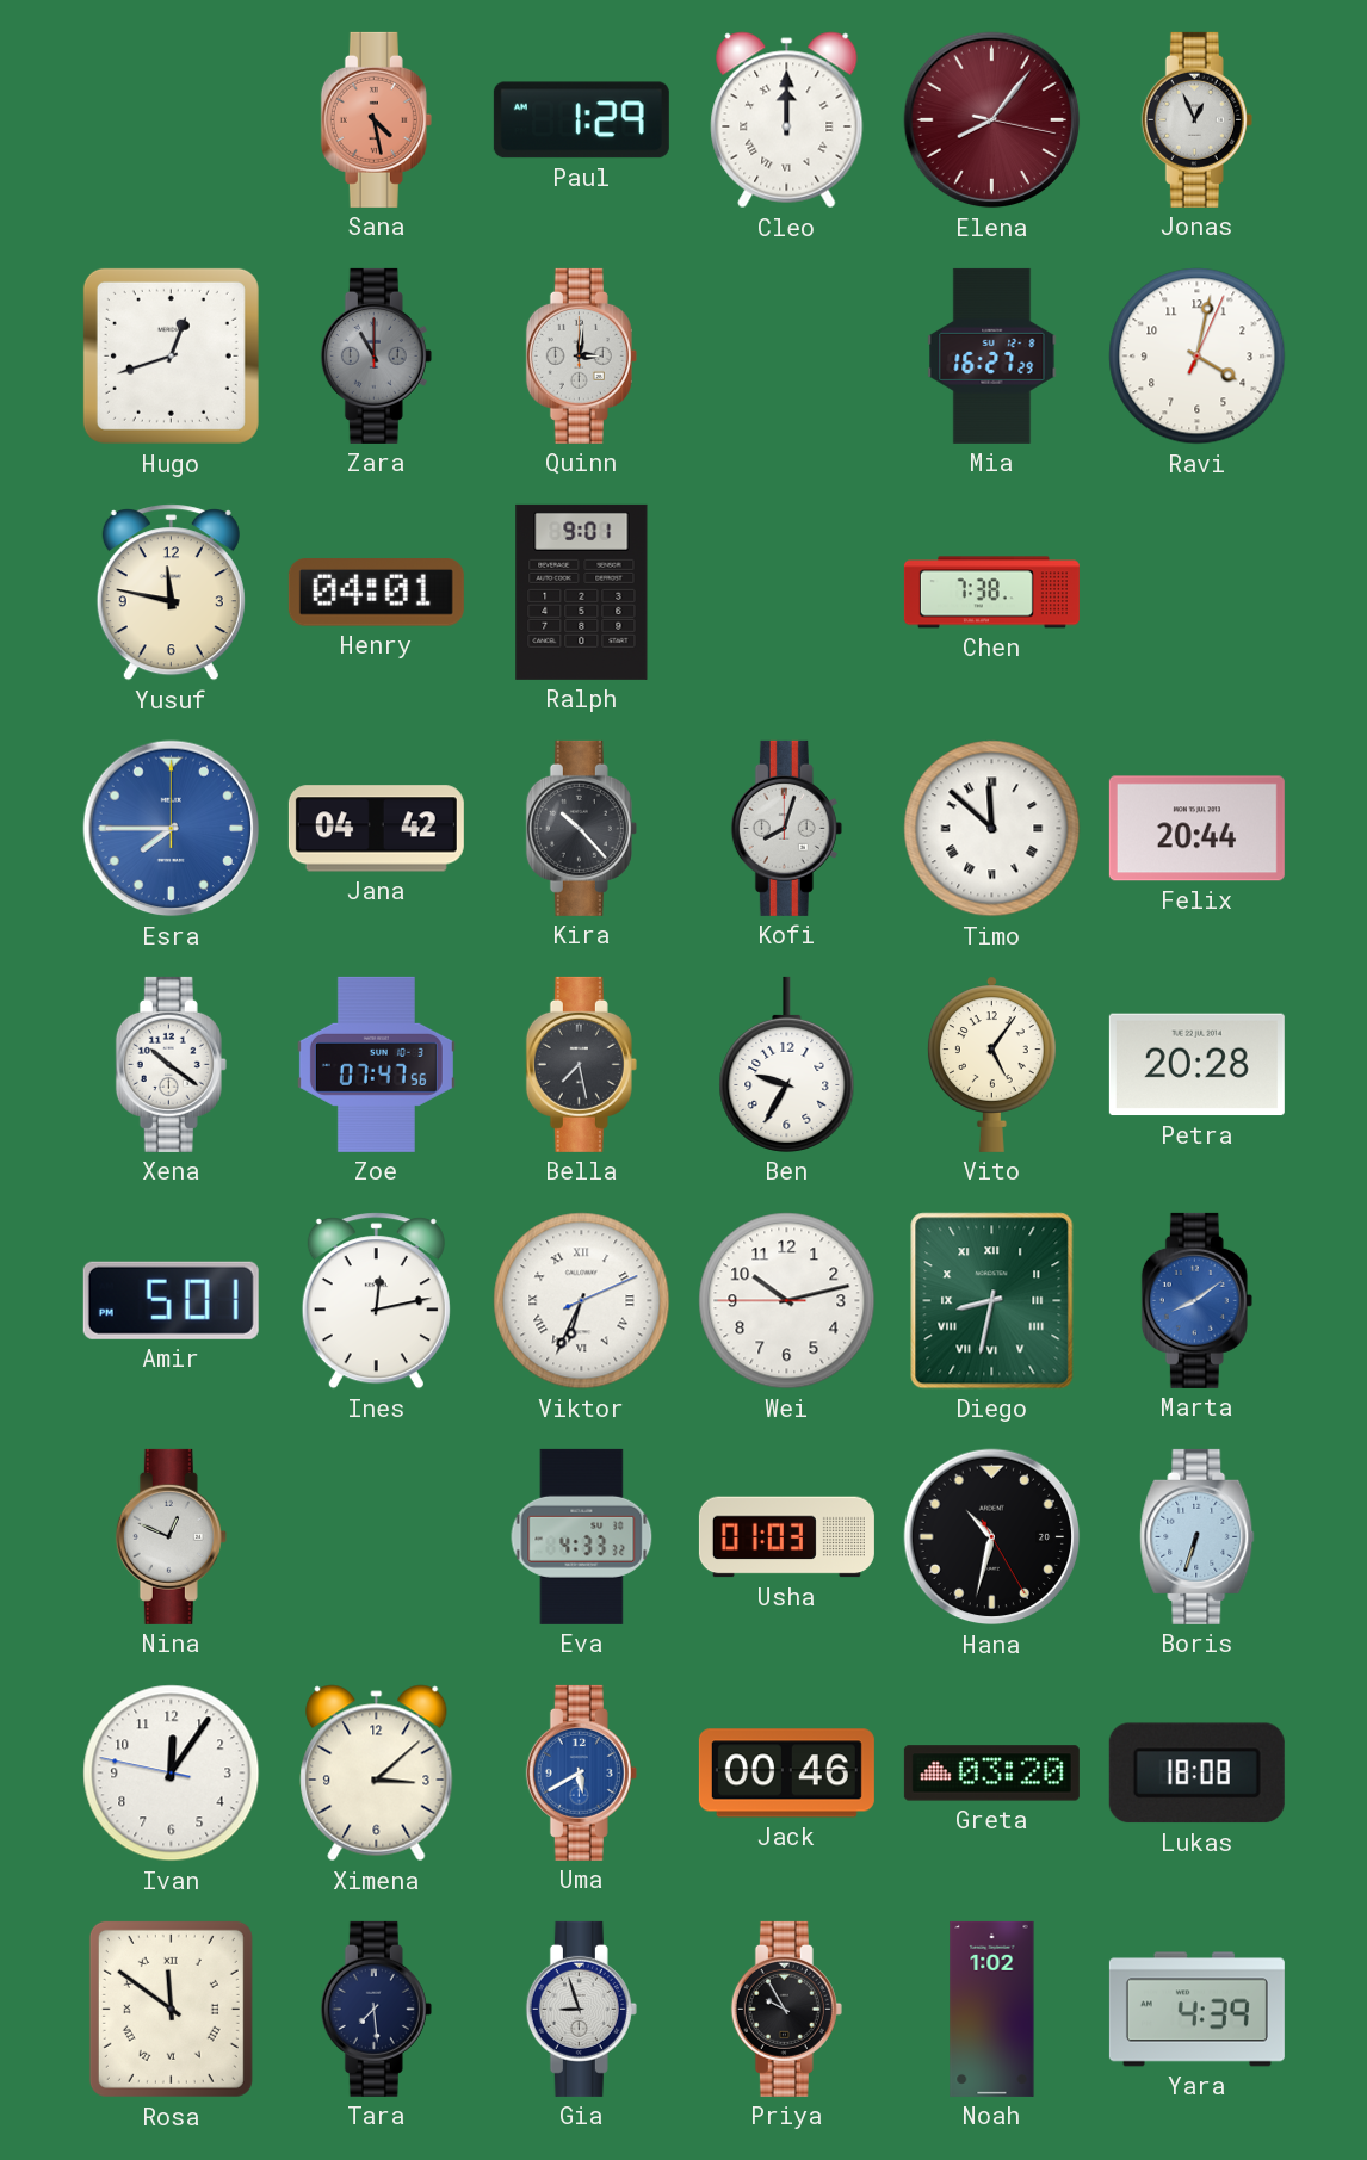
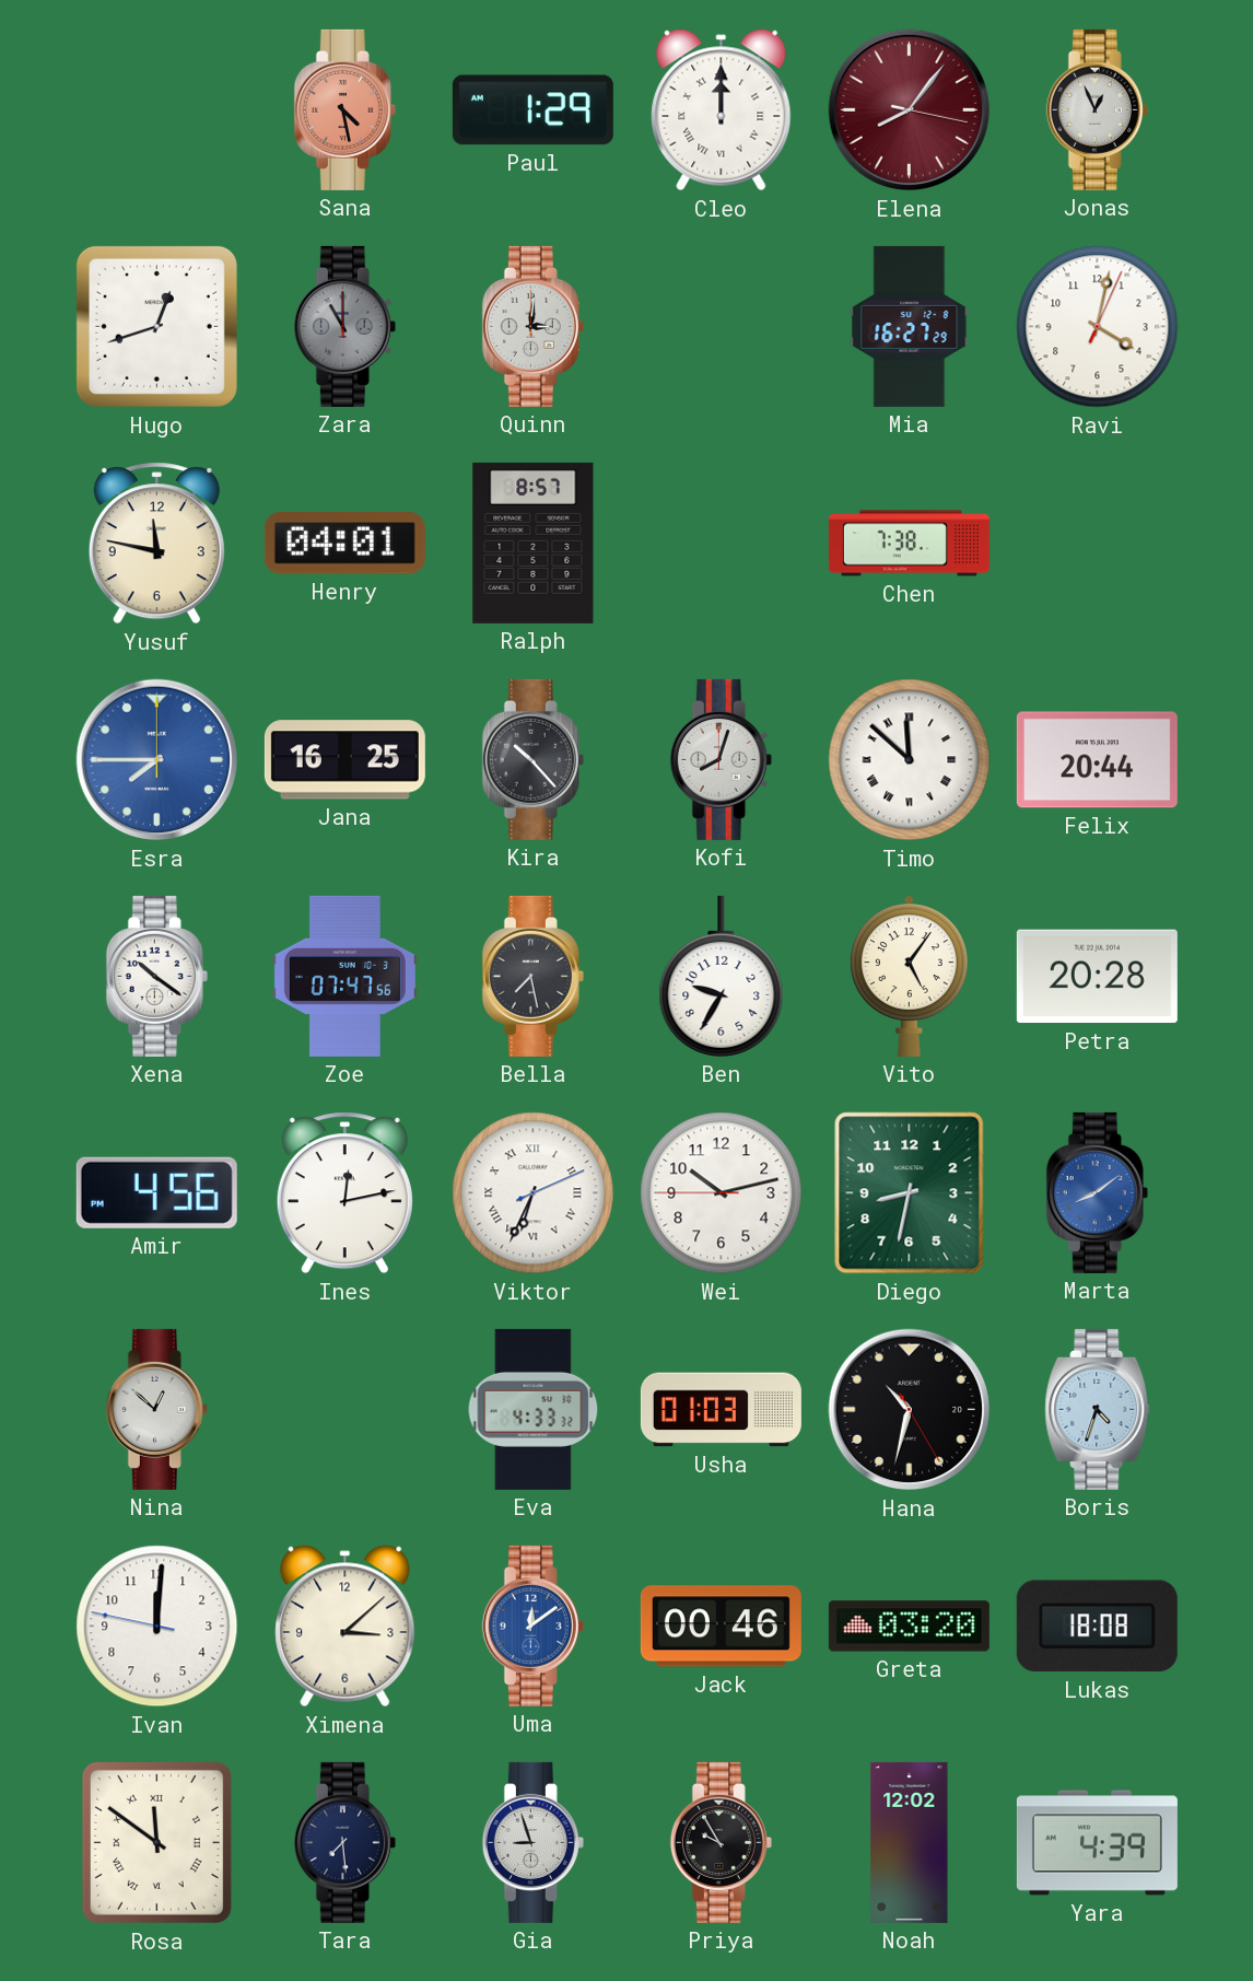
Ralph: 9:01 -> 8:57
Jana: 04:42 -> 16:25
Amir: 5:01 -> 4:56
Diego numerals: Roman -> Arabic
Nina: 12:49 -> 12:52
Boris: 6:33 -> 4:33
Ivan: 12:05 -> 12:00
Uma: 5:40 -> 12:09
Noah: 1:02 -> 12:02
